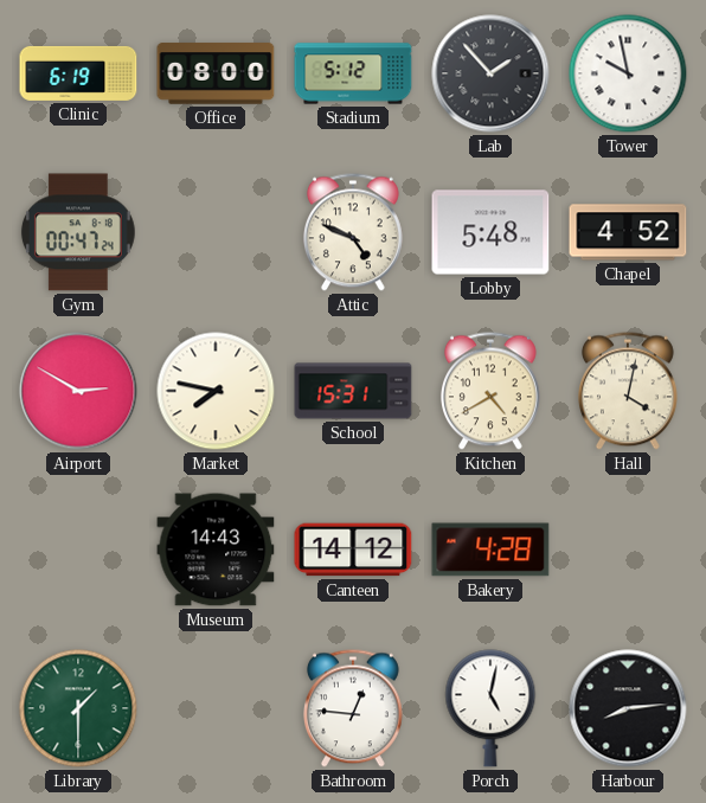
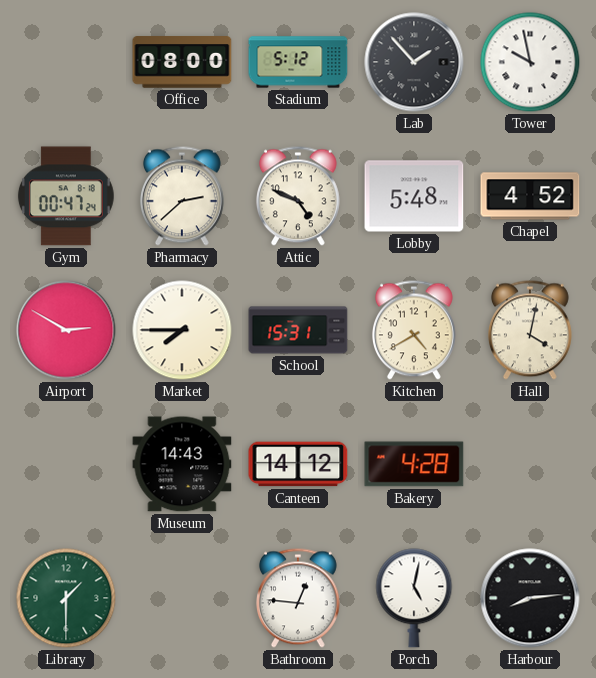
Clinic: 6:19 -> none
Pharmacy: none -> 2:38
Market: 7:47 -> 7:45
